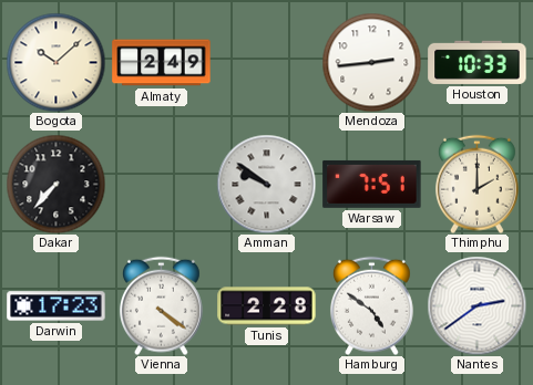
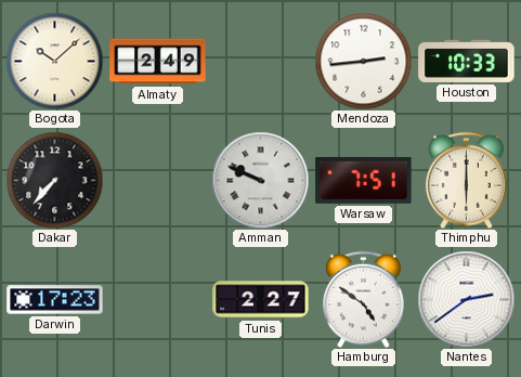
Amman: 9:51 -> 9:49
Thimphu: 2:00 -> 6:00
Vienna: 4:21 -> none
Tunis: 2:28 -> 2:27
